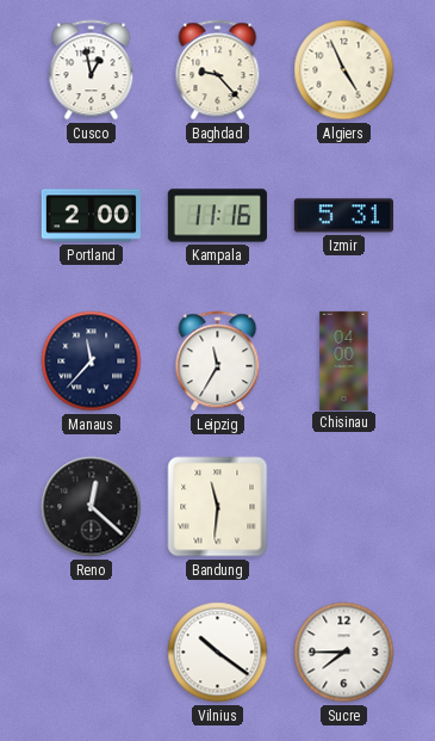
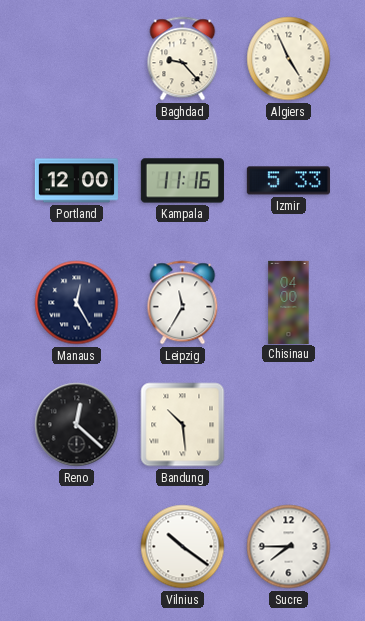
Cusco: 12:58 -> none
Portland: 2:00 -> 12:00
Izmir: 5:31 -> 5:33
Manaus: 11:37 -> 12:25
Bandung: 11:31 -> 10:29
